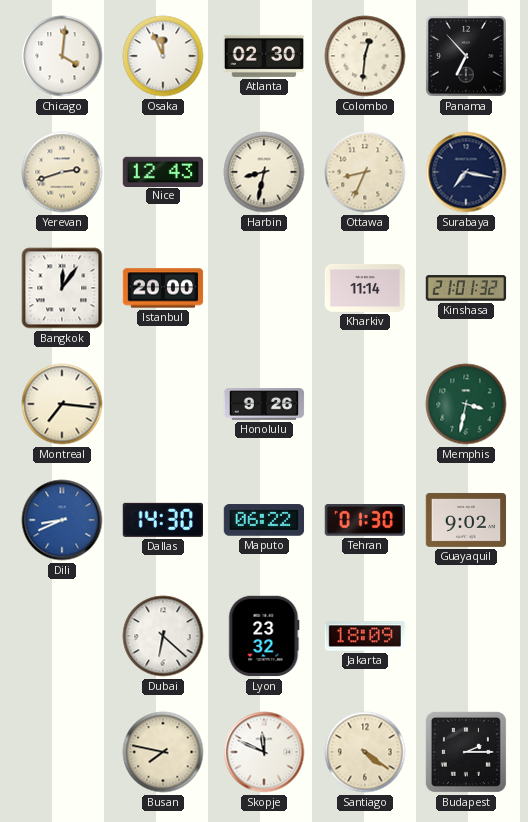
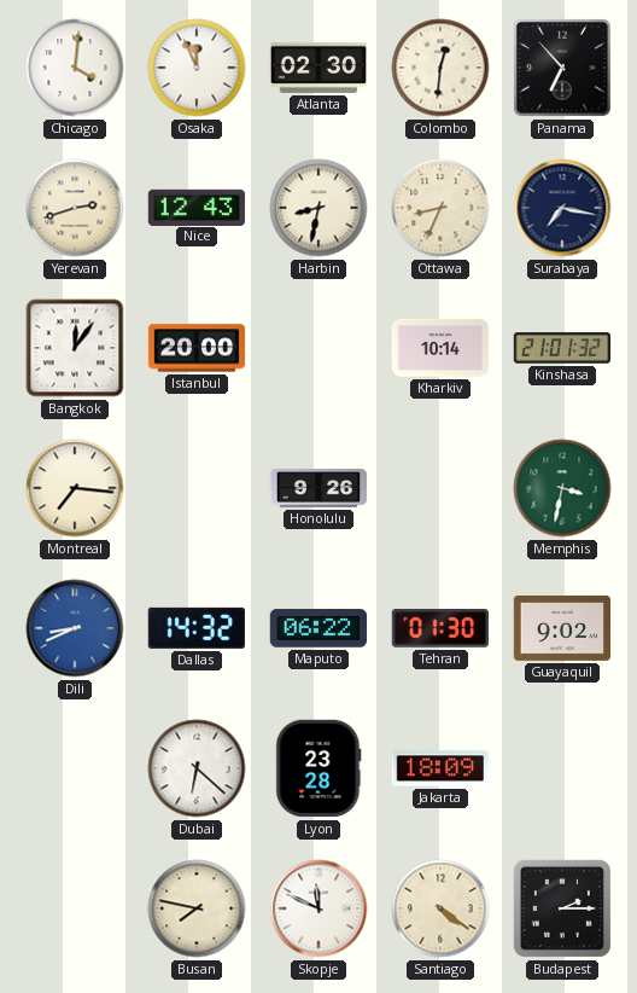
Kharkiv: 11:14 -> 10:14
Dallas: 14:30 -> 14:32
Lyon: 23:32 -> 23:28
